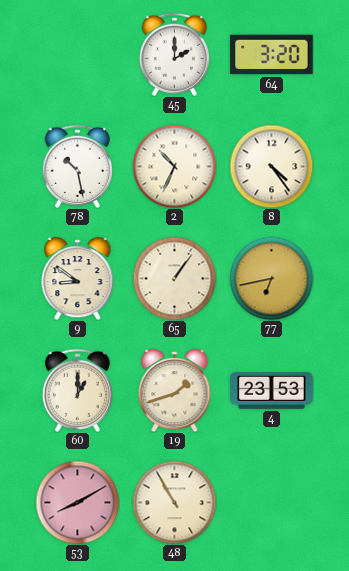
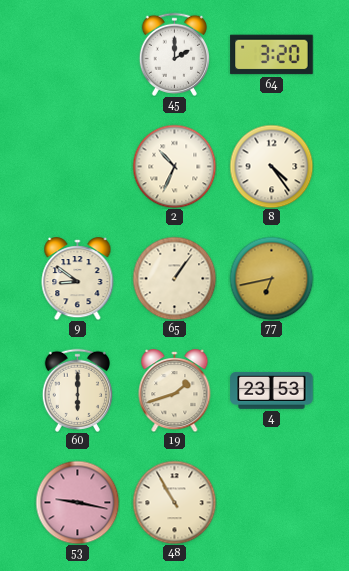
78: 10:28 -> none
60: 1:00 -> 6:00
53: 8:10 -> 9:17
